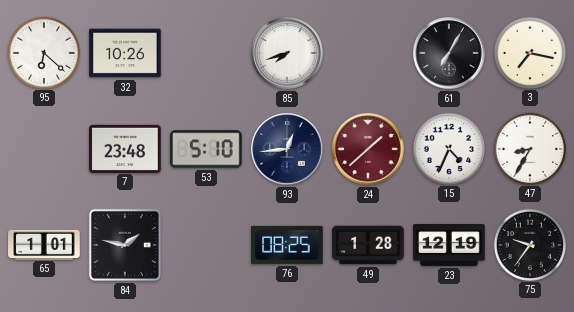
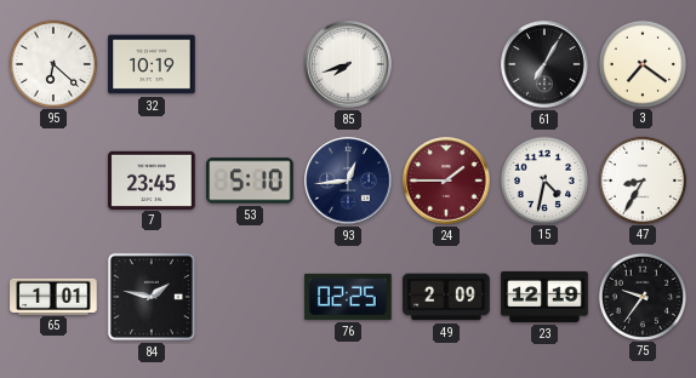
32: 10:26 -> 10:19
3: 7:17 -> 7:21
7: 23:48 -> 23:45
24: 1:38 -> 1:45
15: 4:34 -> 4:32
76: 08:25 -> 02:25
49: 1:28 -> 2:09
